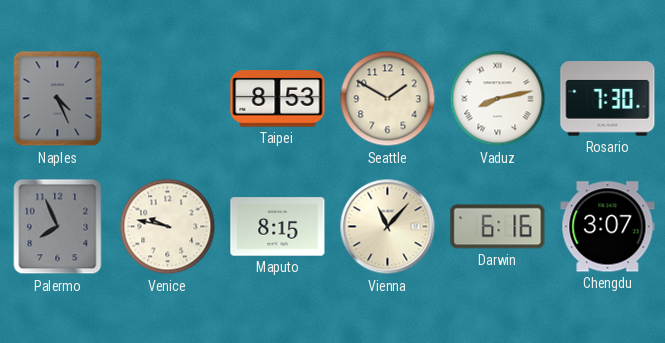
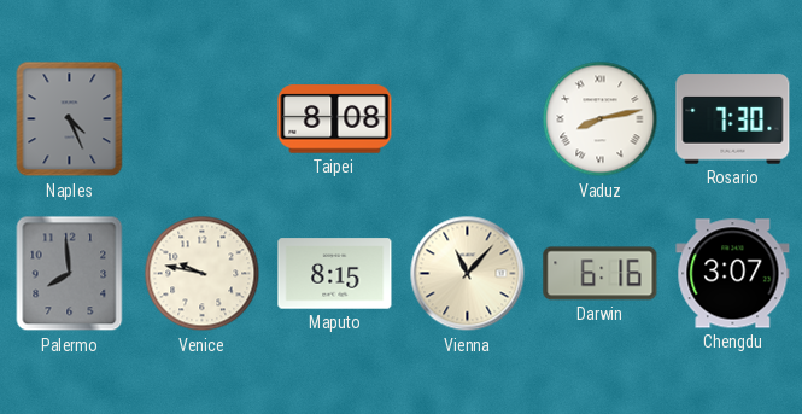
Taipei: 8:53 -> 8:08
Seattle: 1:50 -> none
Palermo: 7:56 -> 7:59
